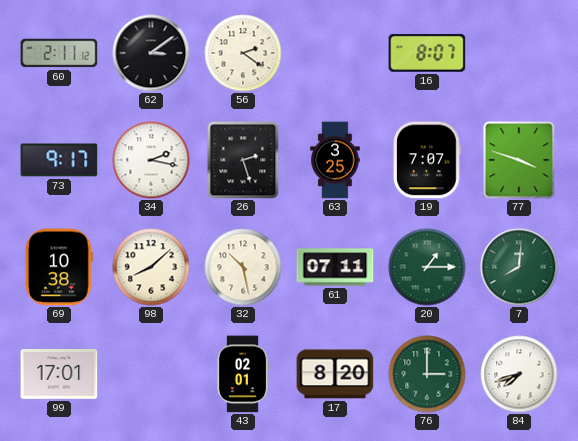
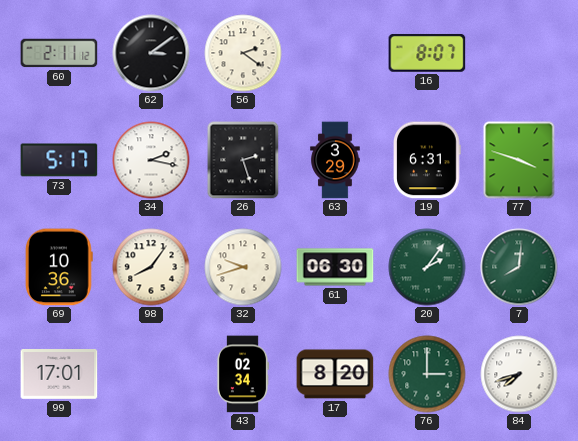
73: 9:17 -> 5:17
63: 3:25 -> 3:29
19: 7:07 -> 6:31
69: 10:38 -> 10:36
98: 8:08 -> 8:06
32: 10:28 -> 9:42
61: 07:11 -> 06:30
20: 1:15 -> 2:06
43: 02:01 -> 02:34
